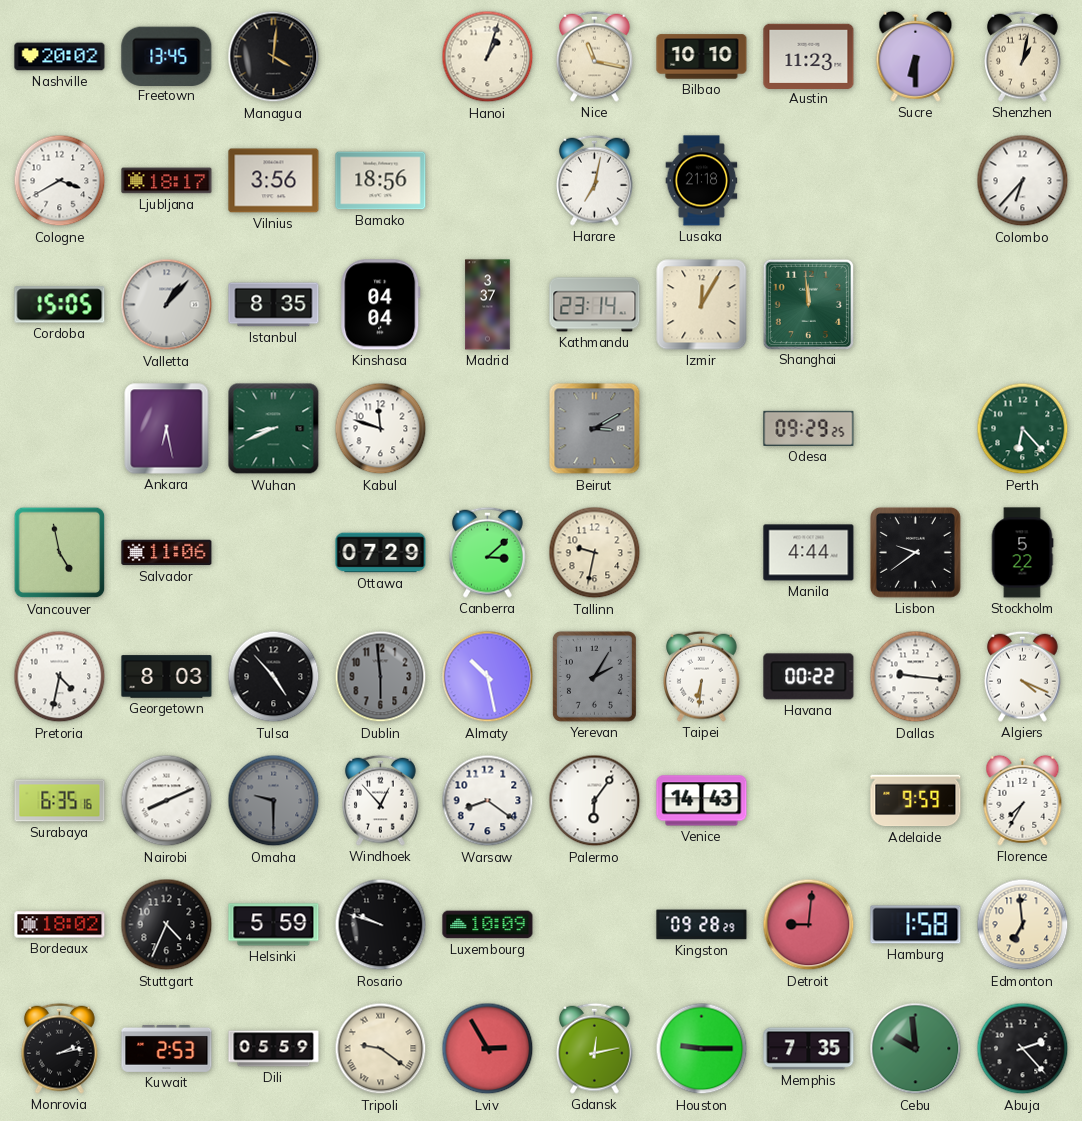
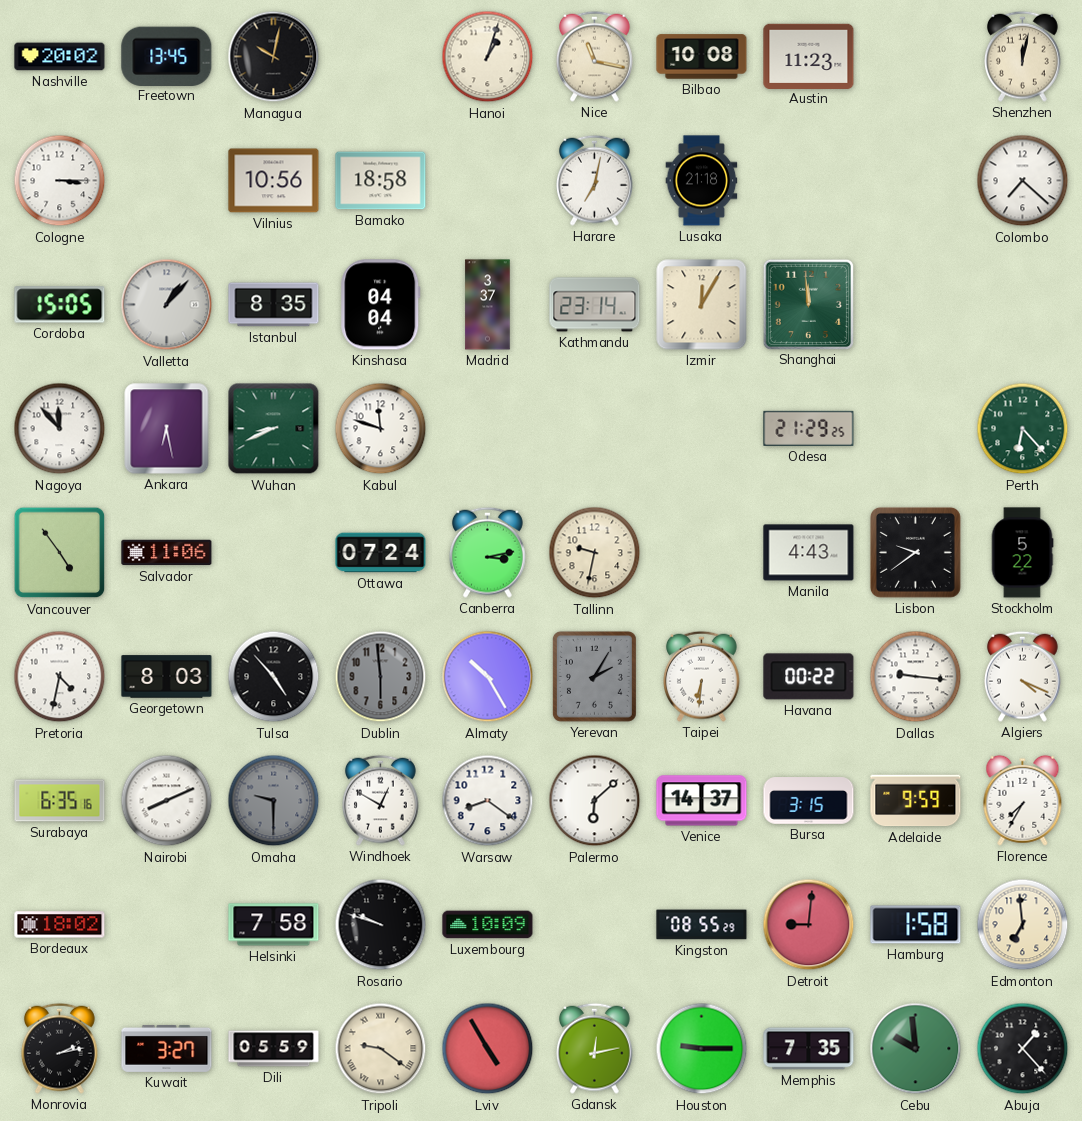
Managua: 4:01 -> 10:02
Bilbao: 10:10 -> 10:08
Sucre: 6:30 -> none
Shenzhen: 1:02 -> 12:02
Cologne: 3:40 -> 3:15
Ljubljana: 18:17 -> none
Vilnius: 3:56 -> 10:56
Bamako: 18:56 -> 18:58
Colombo: 6:37 -> 7:22
Nagoya: none -> 11:53
Beirut: 3:10 -> none
Odesa: 09:29 -> 21:29
Vancouver: 4:58 -> 4:54
Ottawa: 07:29 -> 07:24
Canberra: 3:08 -> 3:13
Manila: 4:44 -> 4:43
Almaty: 10:28 -> 10:25
Windhoek: 12:53 -> 12:50
Palermo: 6:06 -> 6:08
Venice: 14:43 -> 14:37
Bursa: none -> 3:15
Stuttgart: 4:34 -> none
Helsinki: 5:59 -> 7:58
Kingston: 09:28 -> 08:55
Kuwait: 2:53 -> 3:27
Lviv: 2:55 -> 4:55
Abuja: 2:23 -> 1:23
